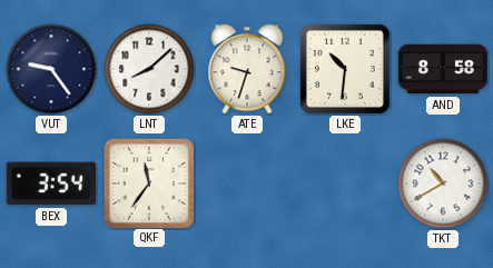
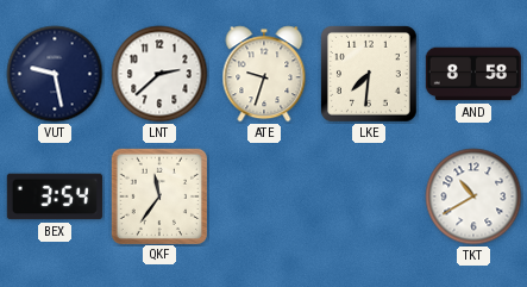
VUT: 9:24 -> 9:28
LNT: 8:08 -> 2:38
LKE: 10:31 -> 7:31
